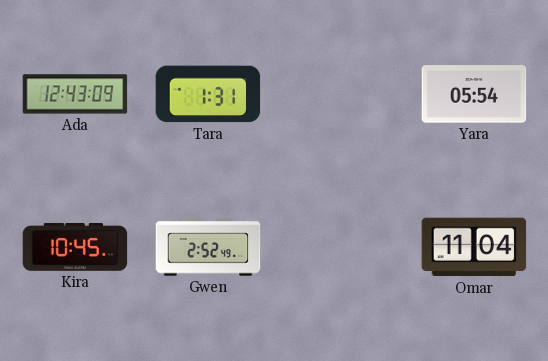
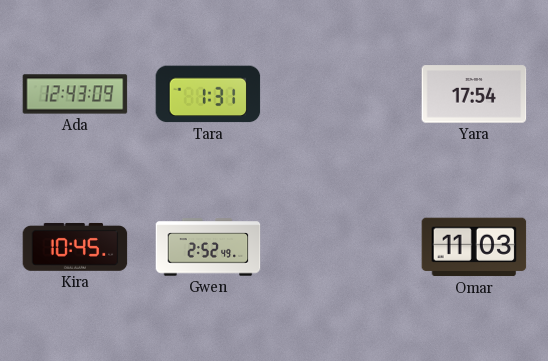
Yara: 05:54 -> 17:54
Omar: 11:04 -> 11:03
